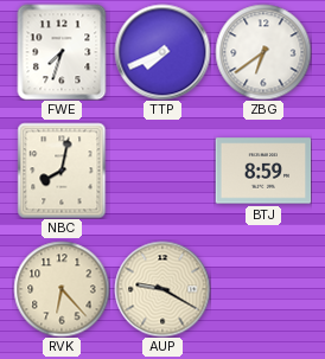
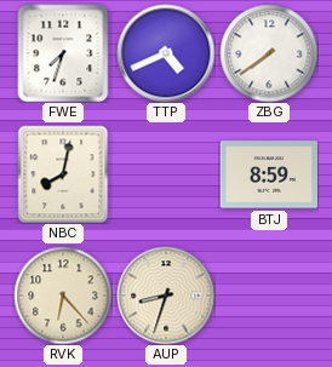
TTP: 7:41 -> 4:41
ZBG: 6:39 -> 7:39
AUP: 9:20 -> 8:33
